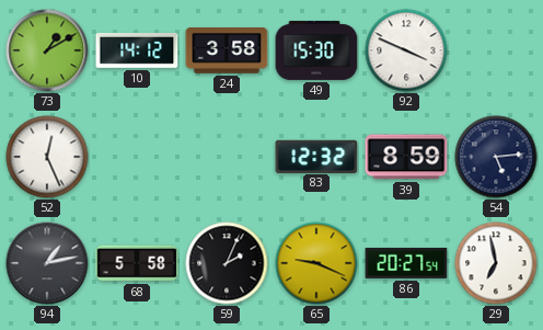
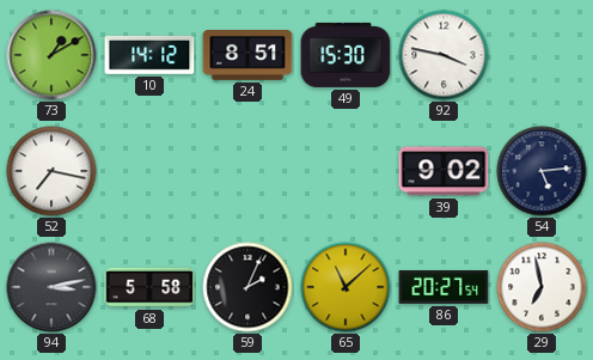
24: 3:58 -> 8:51
92: 3:49 -> 3:47
52: 12:26 -> 7:17
83: 12:32 -> none
39: 8:59 -> 9:02
94: 1:13 -> 3:13
65: 9:19 -> 11:08
